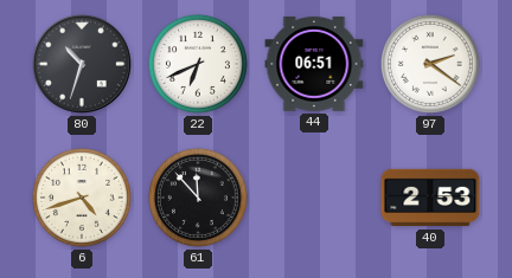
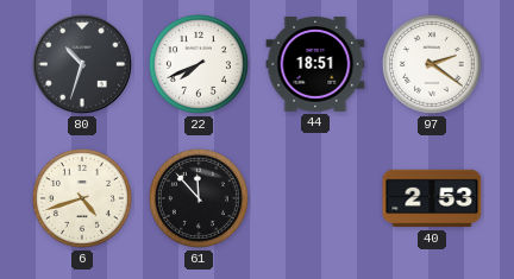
22: 6:41 -> 7:41
44: 06:51 -> 18:51
